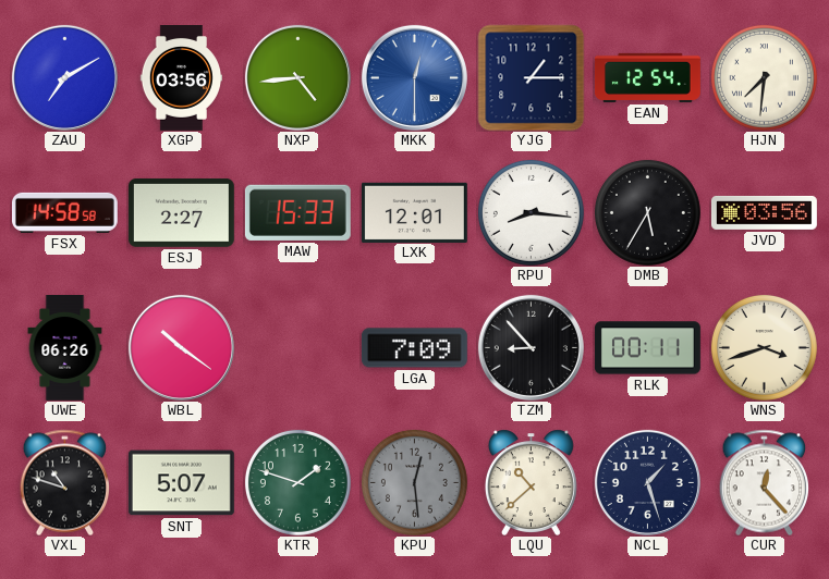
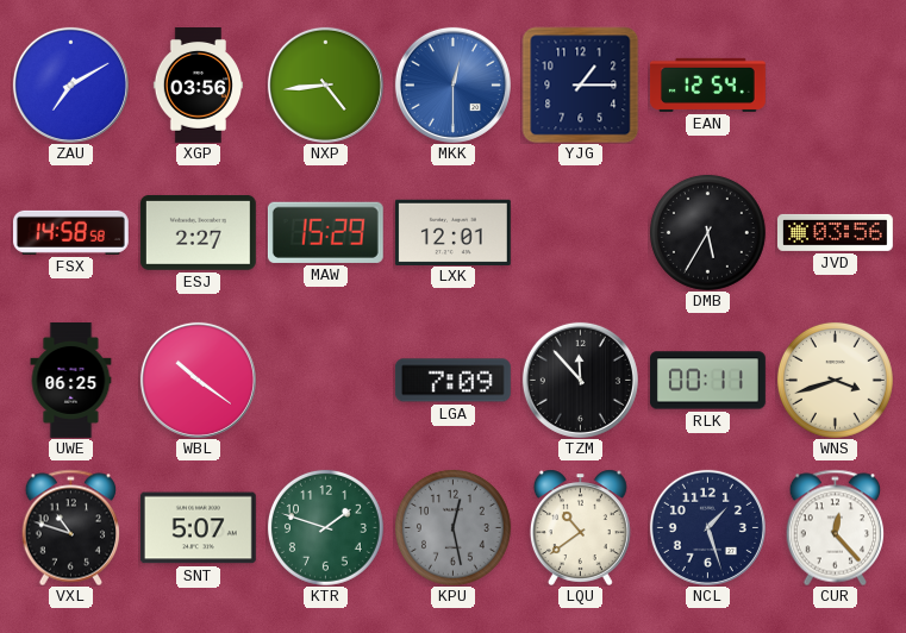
HJN: 7:31 -> none
MAW: 15:33 -> 15:29
RPU: 8:16 -> none
UWE: 06:26 -> 06:25
TZM: 8:53 -> 11:53
KPU: 12:29 -> 12:28
LQU: 10:38 -> 10:39
